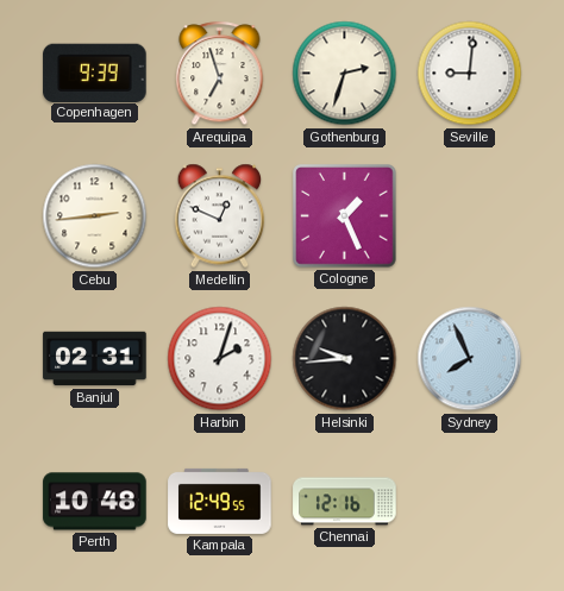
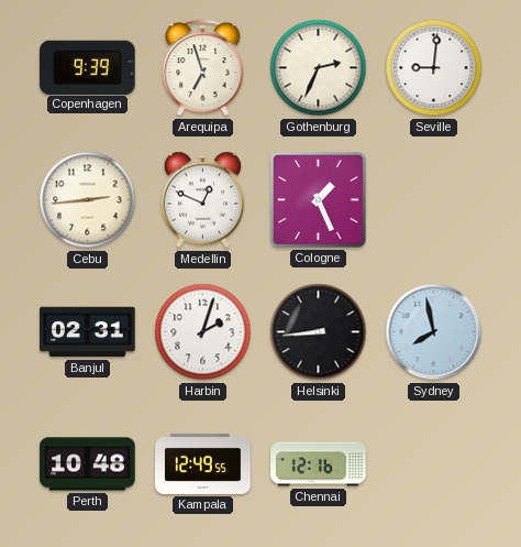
Gothenburg: 2:33 -> 2:34
Helsinki: 9:44 -> 8:44
Sydney: 7:56 -> 7:58
